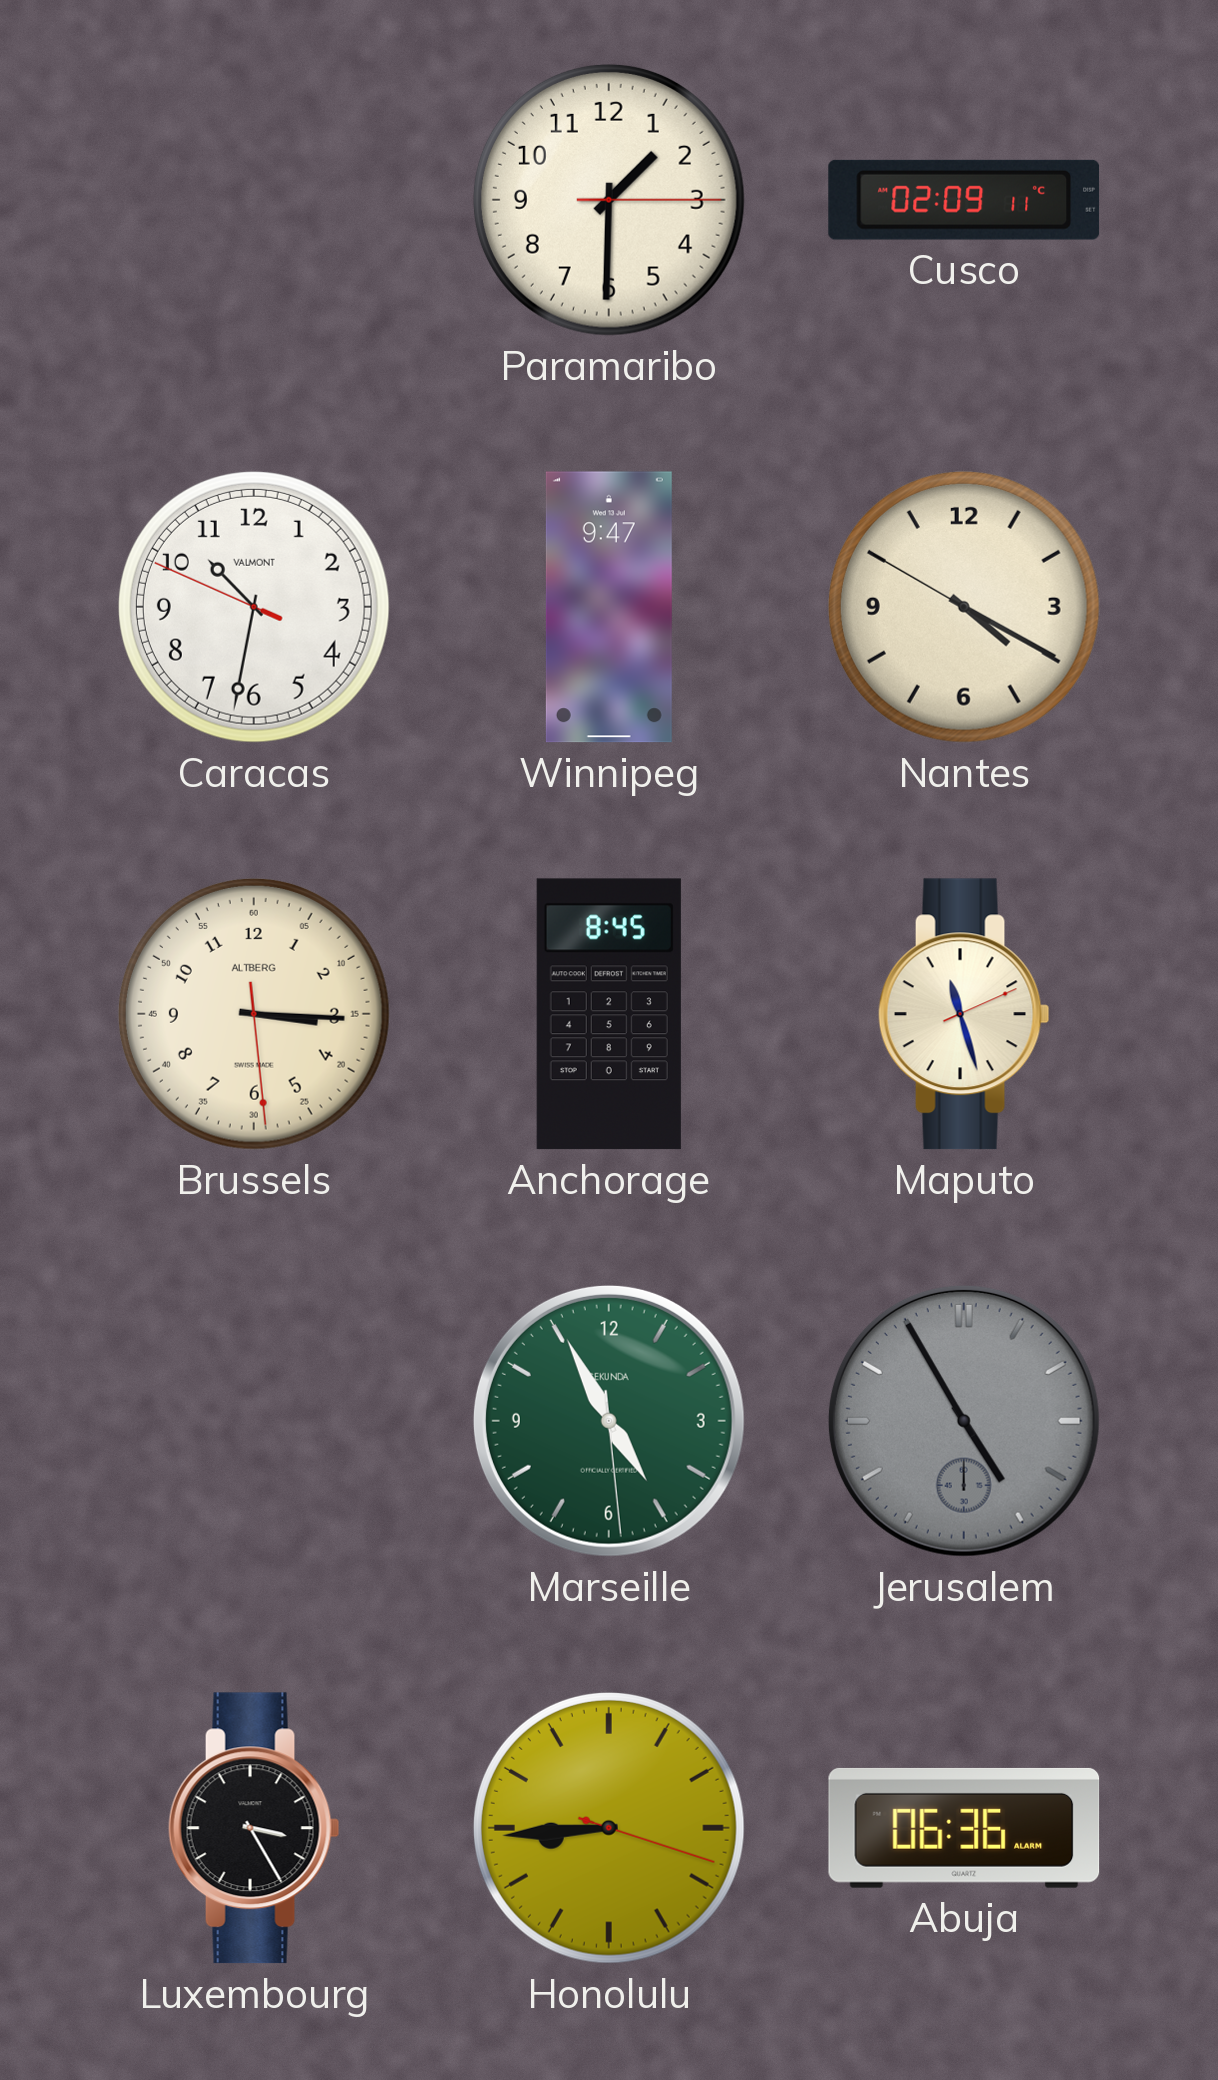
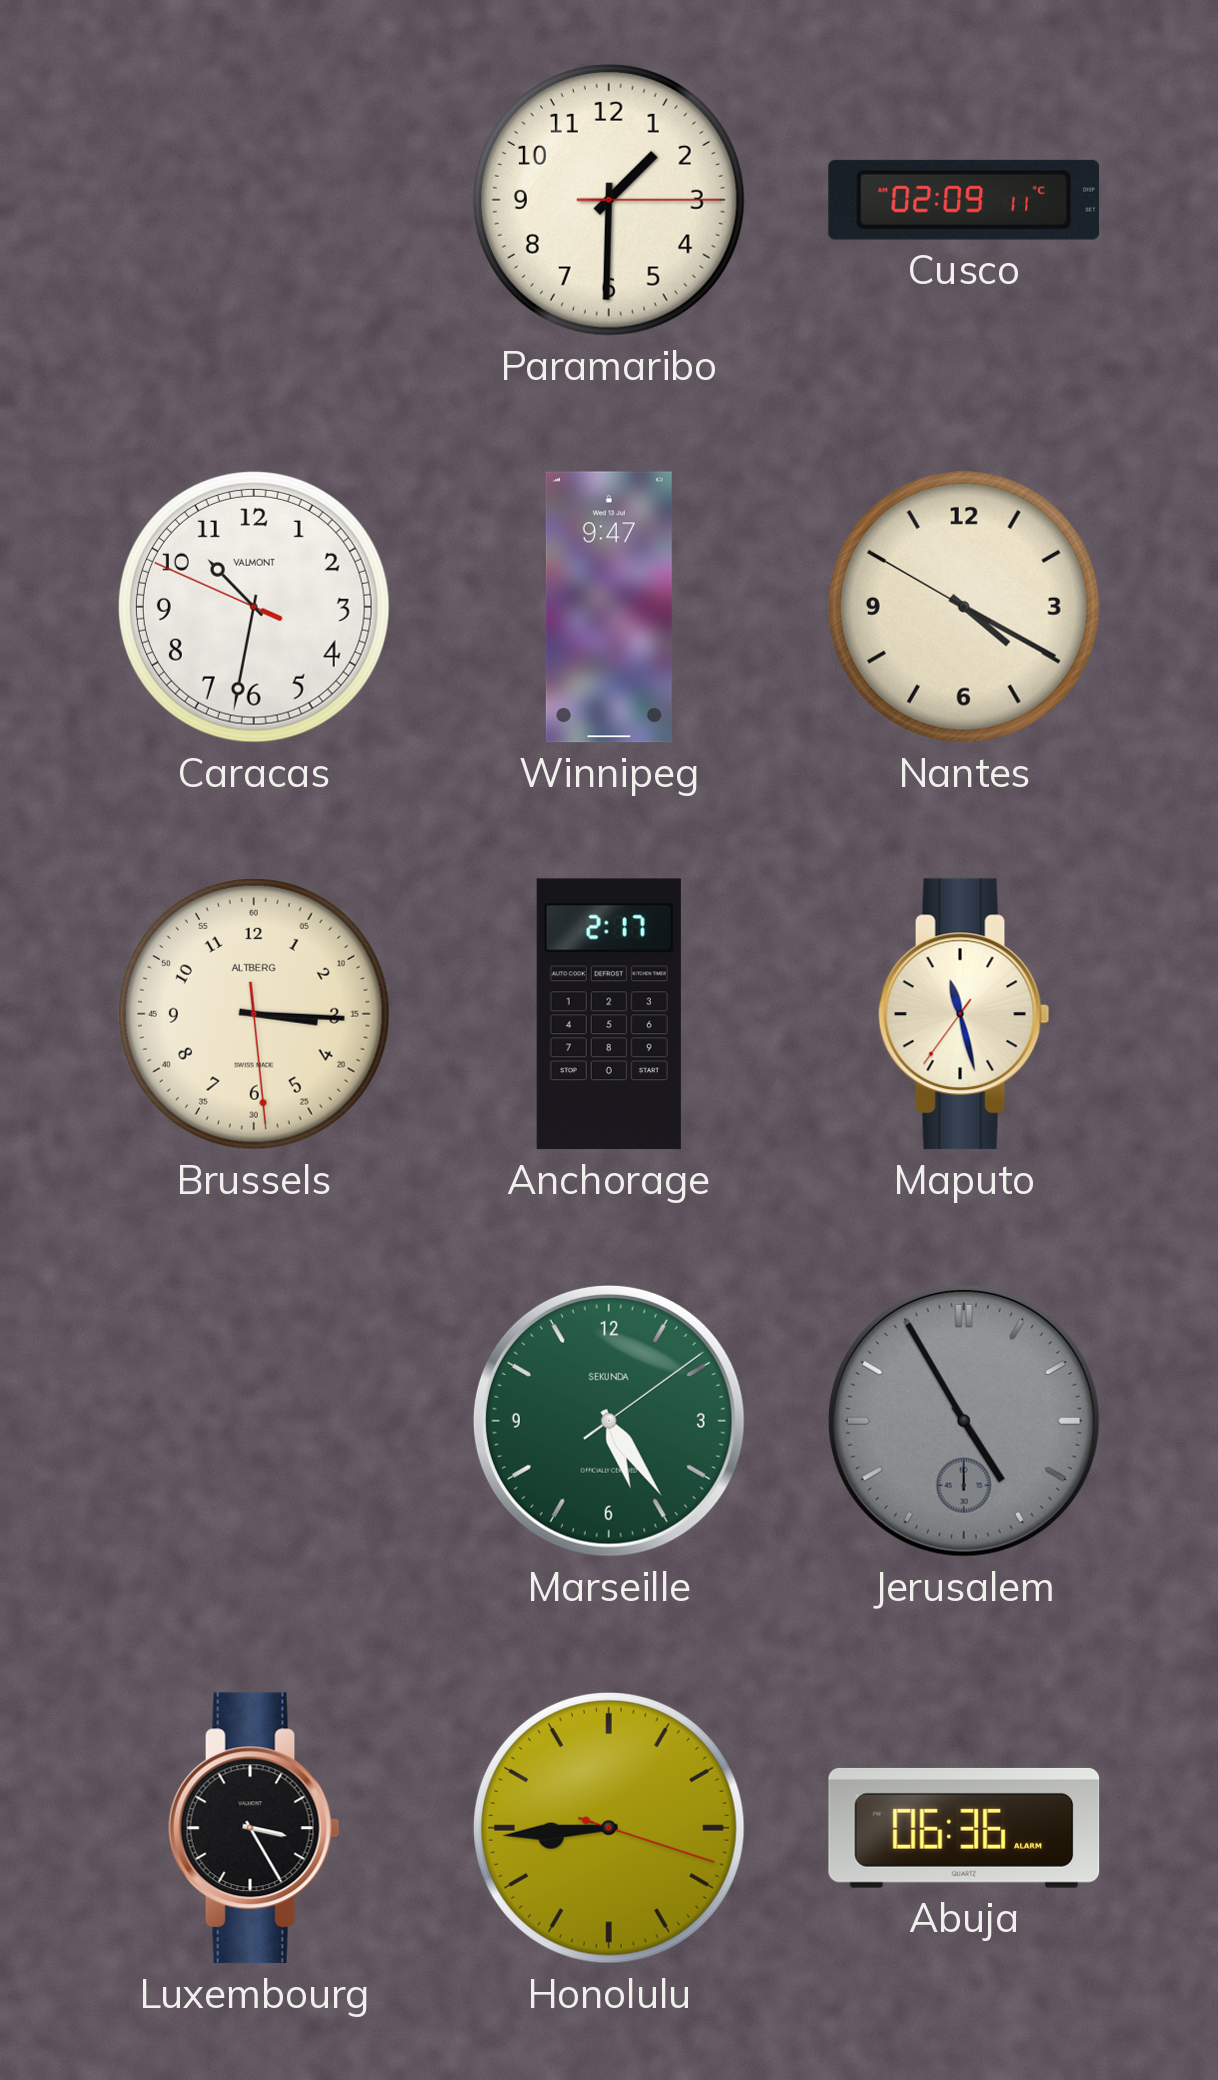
Anchorage: 8:45 -> 2:17
Maputo: 11:27:11 -> 11:27:36
Marseille: 4:55 -> 5:24
